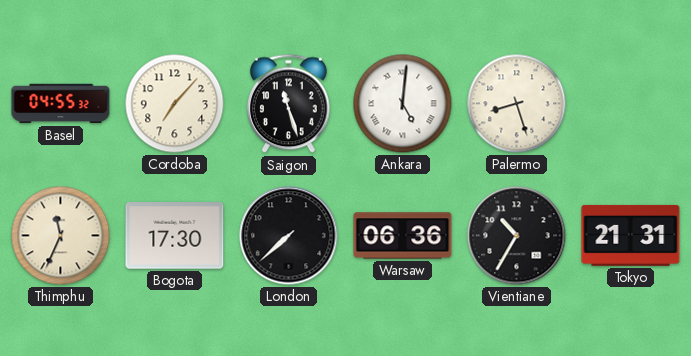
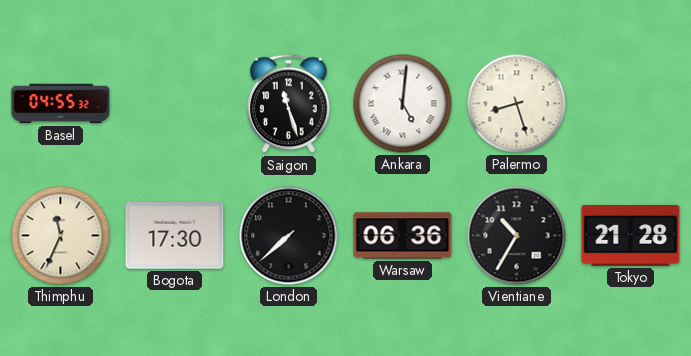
Cordoba: 7:07 -> none
Tokyo: 21:31 -> 21:28
